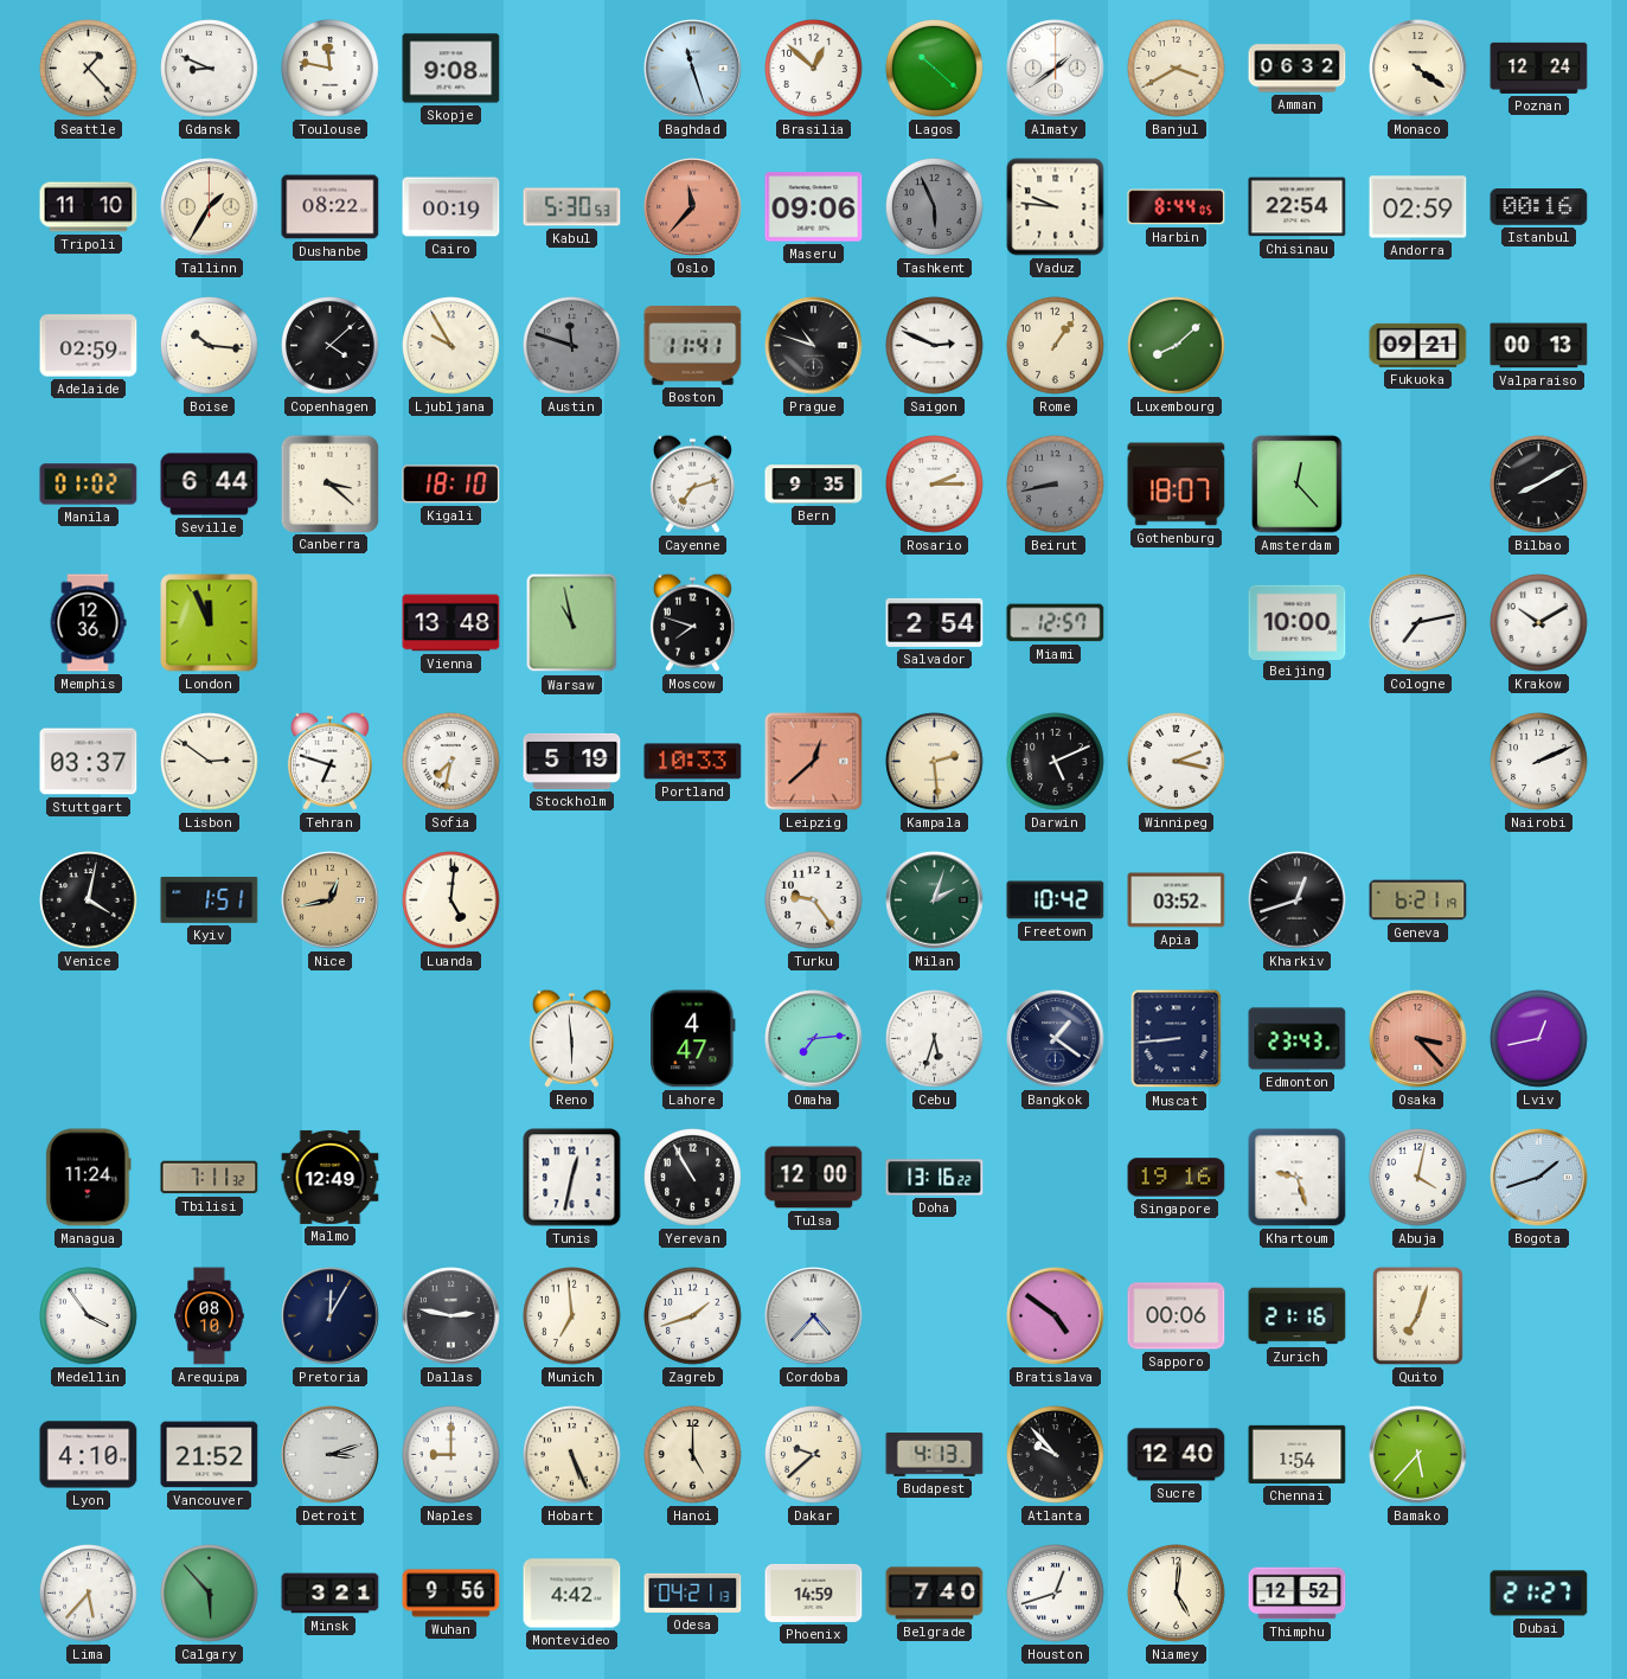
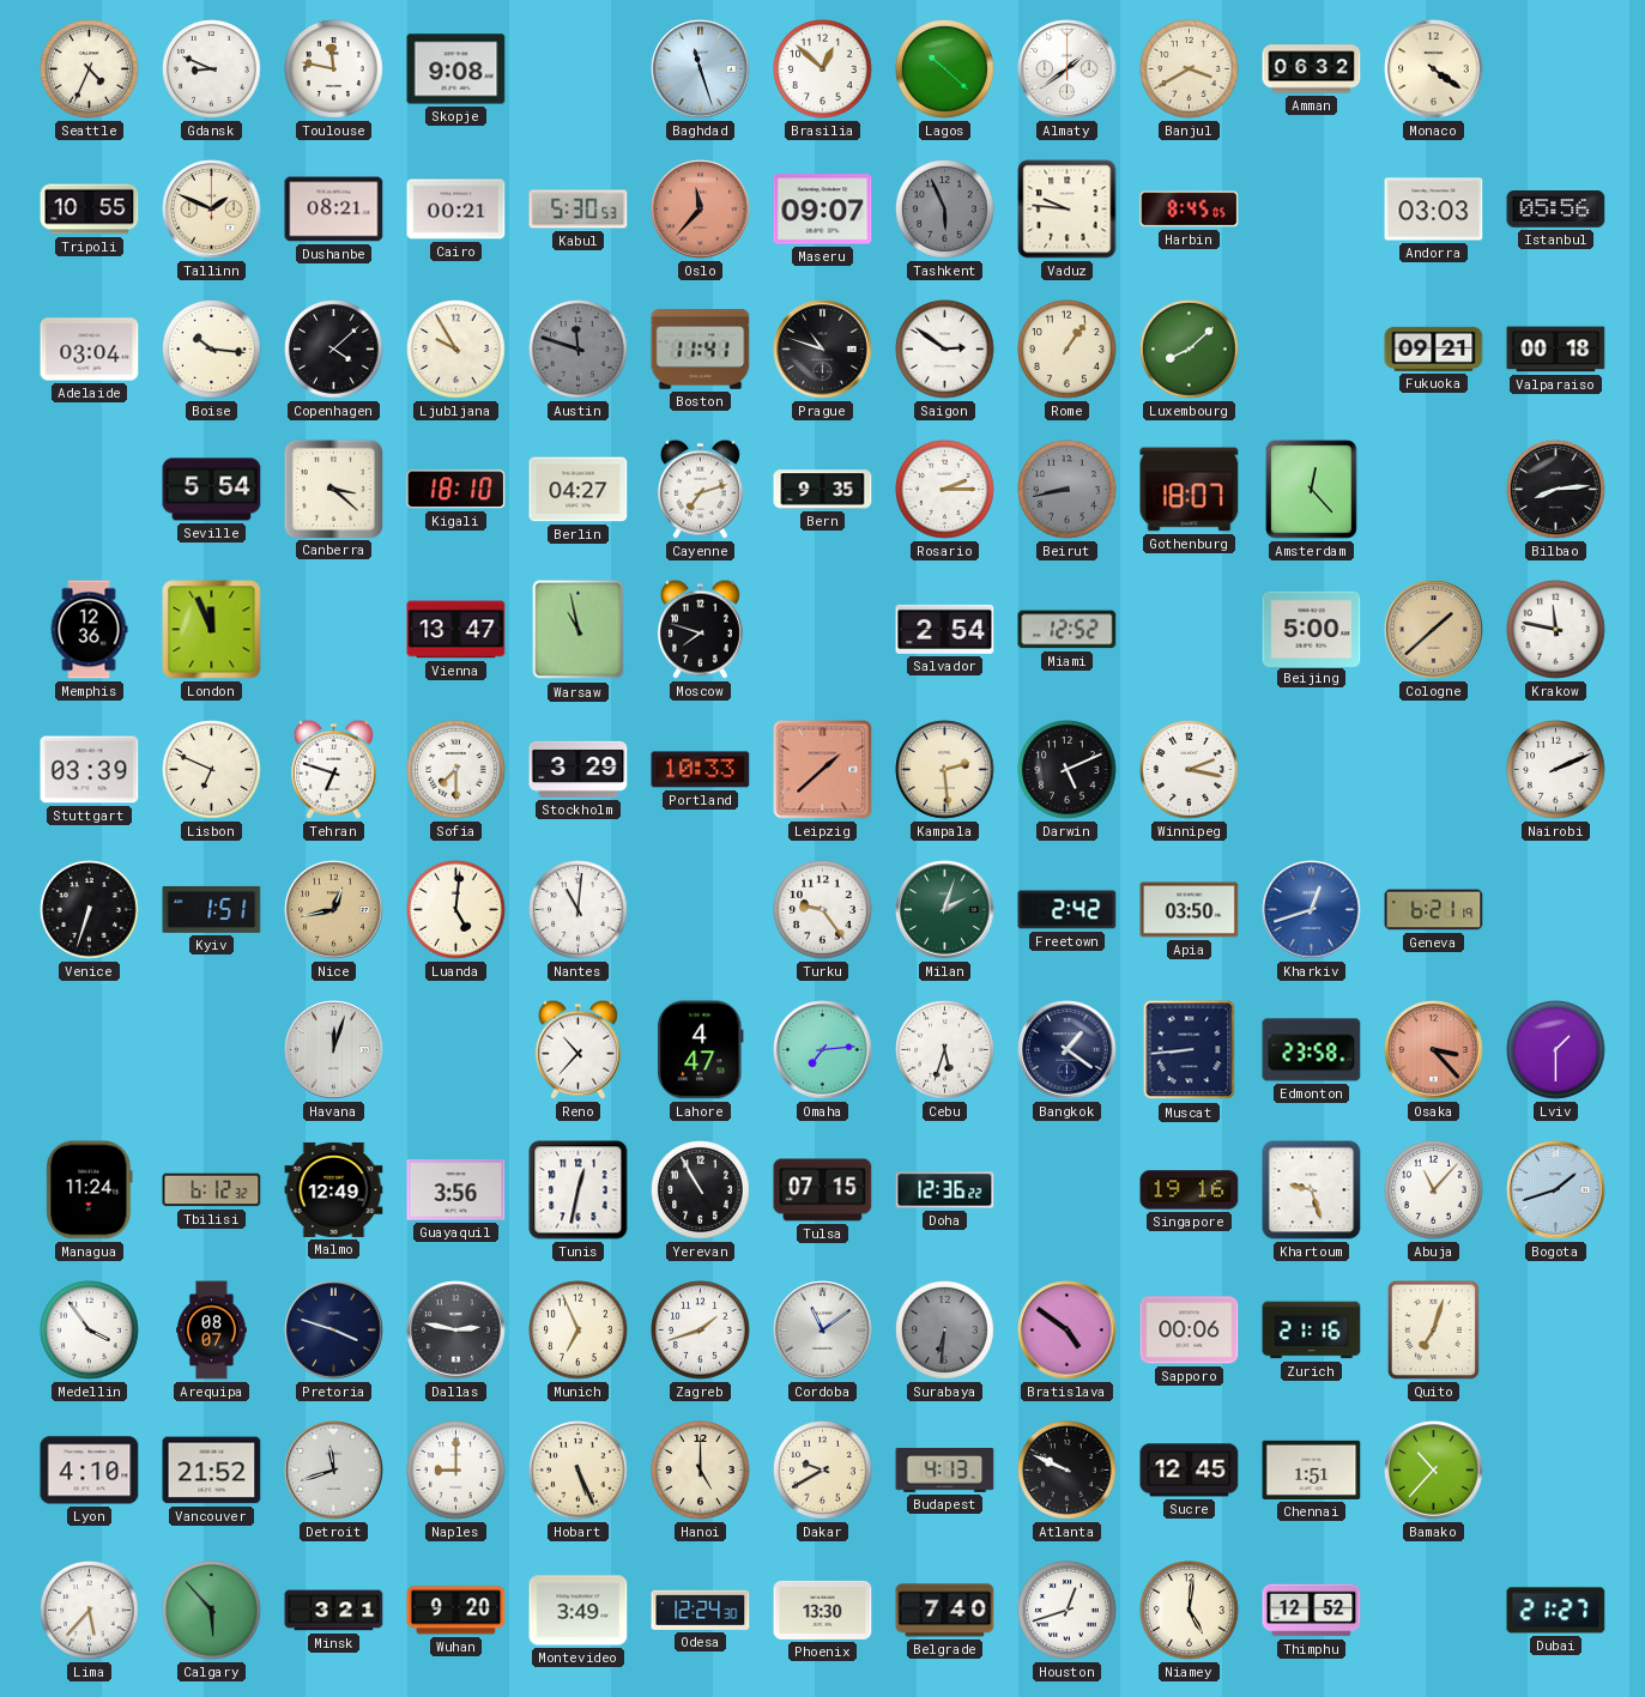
Seattle: 1:23 -> 4:34
Poznan: 12:24 -> none
Tripoli: 11:10 -> 10:55
Tallinn: 1:35 -> 1:49
Dushanbe: 08:22 -> 08:21
Cairo: 00:19 -> 00:21
Maseru: 09:06 -> 09:07
Harbin: 8:44 -> 8:45
Chisinau: 22:54 -> none
Andorra: 02:59 -> 03:03
Istanbul: 00:16 -> 05:56
Adelaide: 02:59 -> 03:04
Saigon: 2:49 -> 2:51
Valparaiso: 00:13 -> 00:18
Manila: 01:02 -> none
Seville: 6:44 -> 5:54
Berlin: none -> 04:27
Bilbao: 8:10 -> 8:14
Vienna: 13:48 -> 13:47
Miami: 12:57 -> 12:52
Beijing: 10:00 -> 5:00
Cologne: 7:13 -> 1:38
Cologne dial: white -> champagne
Krakow: 10:10 -> 11:47
Stuttgart: 03:37 -> 03:39
Lisbon: 2:51 -> 6:49
Sofia: 7:32 -> 7:30
Stockholm: 5:19 -> 3:29
Leipzig: 12:38 -> 1:38
Venice: 4:02 -> 6:33
Nantes: none -> 11:01
Freetown: 10:42 -> 2:42
Apia: 03:52 -> 03:50
Kharkiv dial: black -> blue
Havana: none -> 12:03
Reno: 5:59 -> 10:37
Edmonton: 23:43 -> 23:58
Lviv: 12:43 -> 1:30
Tbilisi: 7:11 -> 6:12
Guayaquil: none -> 3:56
Tulsa: 12:00 -> 07:15
Doha: 13:16 -> 12:36
Abuja: 4:02 -> 11:07
Arequipa: 08:10 -> 08:07
Pretoria: 12:05 -> 3:48
Munich: 6:59 -> 6:56
Cordoba: 4:37 -> 11:09
Surabaya: none -> 6:31
Detroit: 3:12 -> 11:42
Dakar: 9:38 -> 9:40
Atlanta: 9:53 -> 9:49
Sucre: 12:40 -> 12:45
Chennai: 1:54 -> 1:51
Bamako: 5:37 -> 10:37
Wuhan: 9:56 -> 9:20
Montevideo: 4:42 -> 3:49
Odesa: 04:21 -> 12:24
Phoenix: 14:59 -> 13:30
